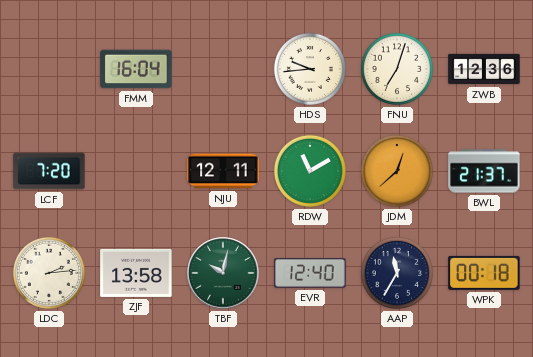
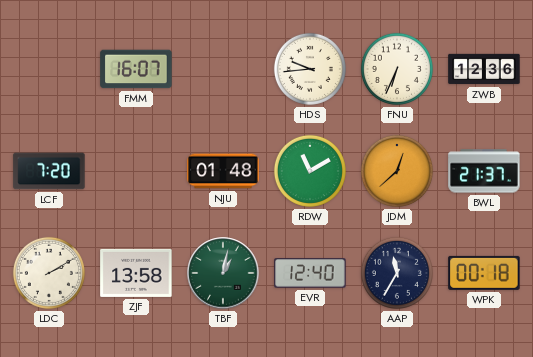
FMM: 16:04 -> 16:07
FNU: 7:03 -> 6:34
NJU: 12:11 -> 01:48
LDC: 2:14 -> 2:10
TBF: 10:02 -> 1:02
